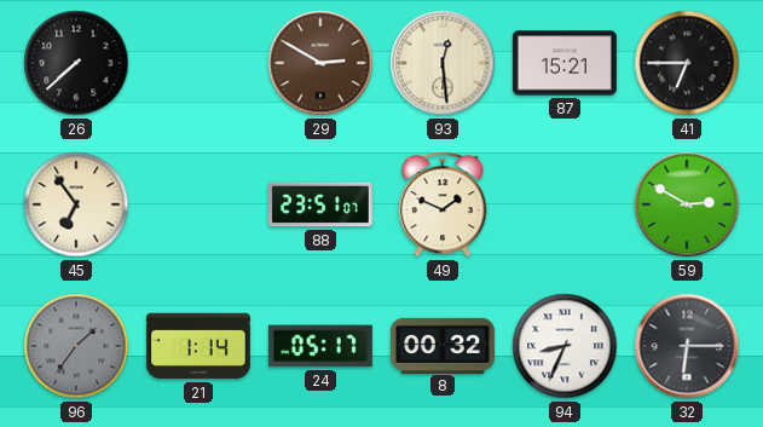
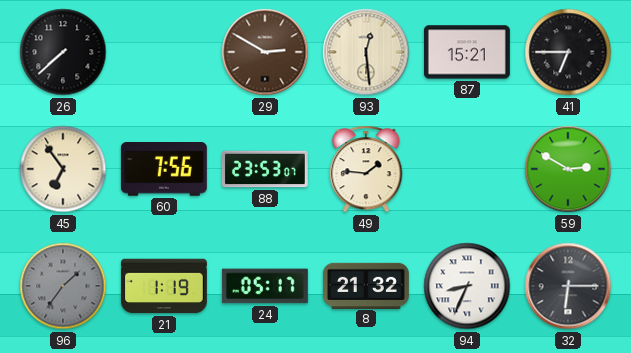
60: none -> 7:56
88: 23:51 -> 23:53
49: 1:49 -> 1:46
21: 1:14 -> 1:19
8: 00:32 -> 21:32
